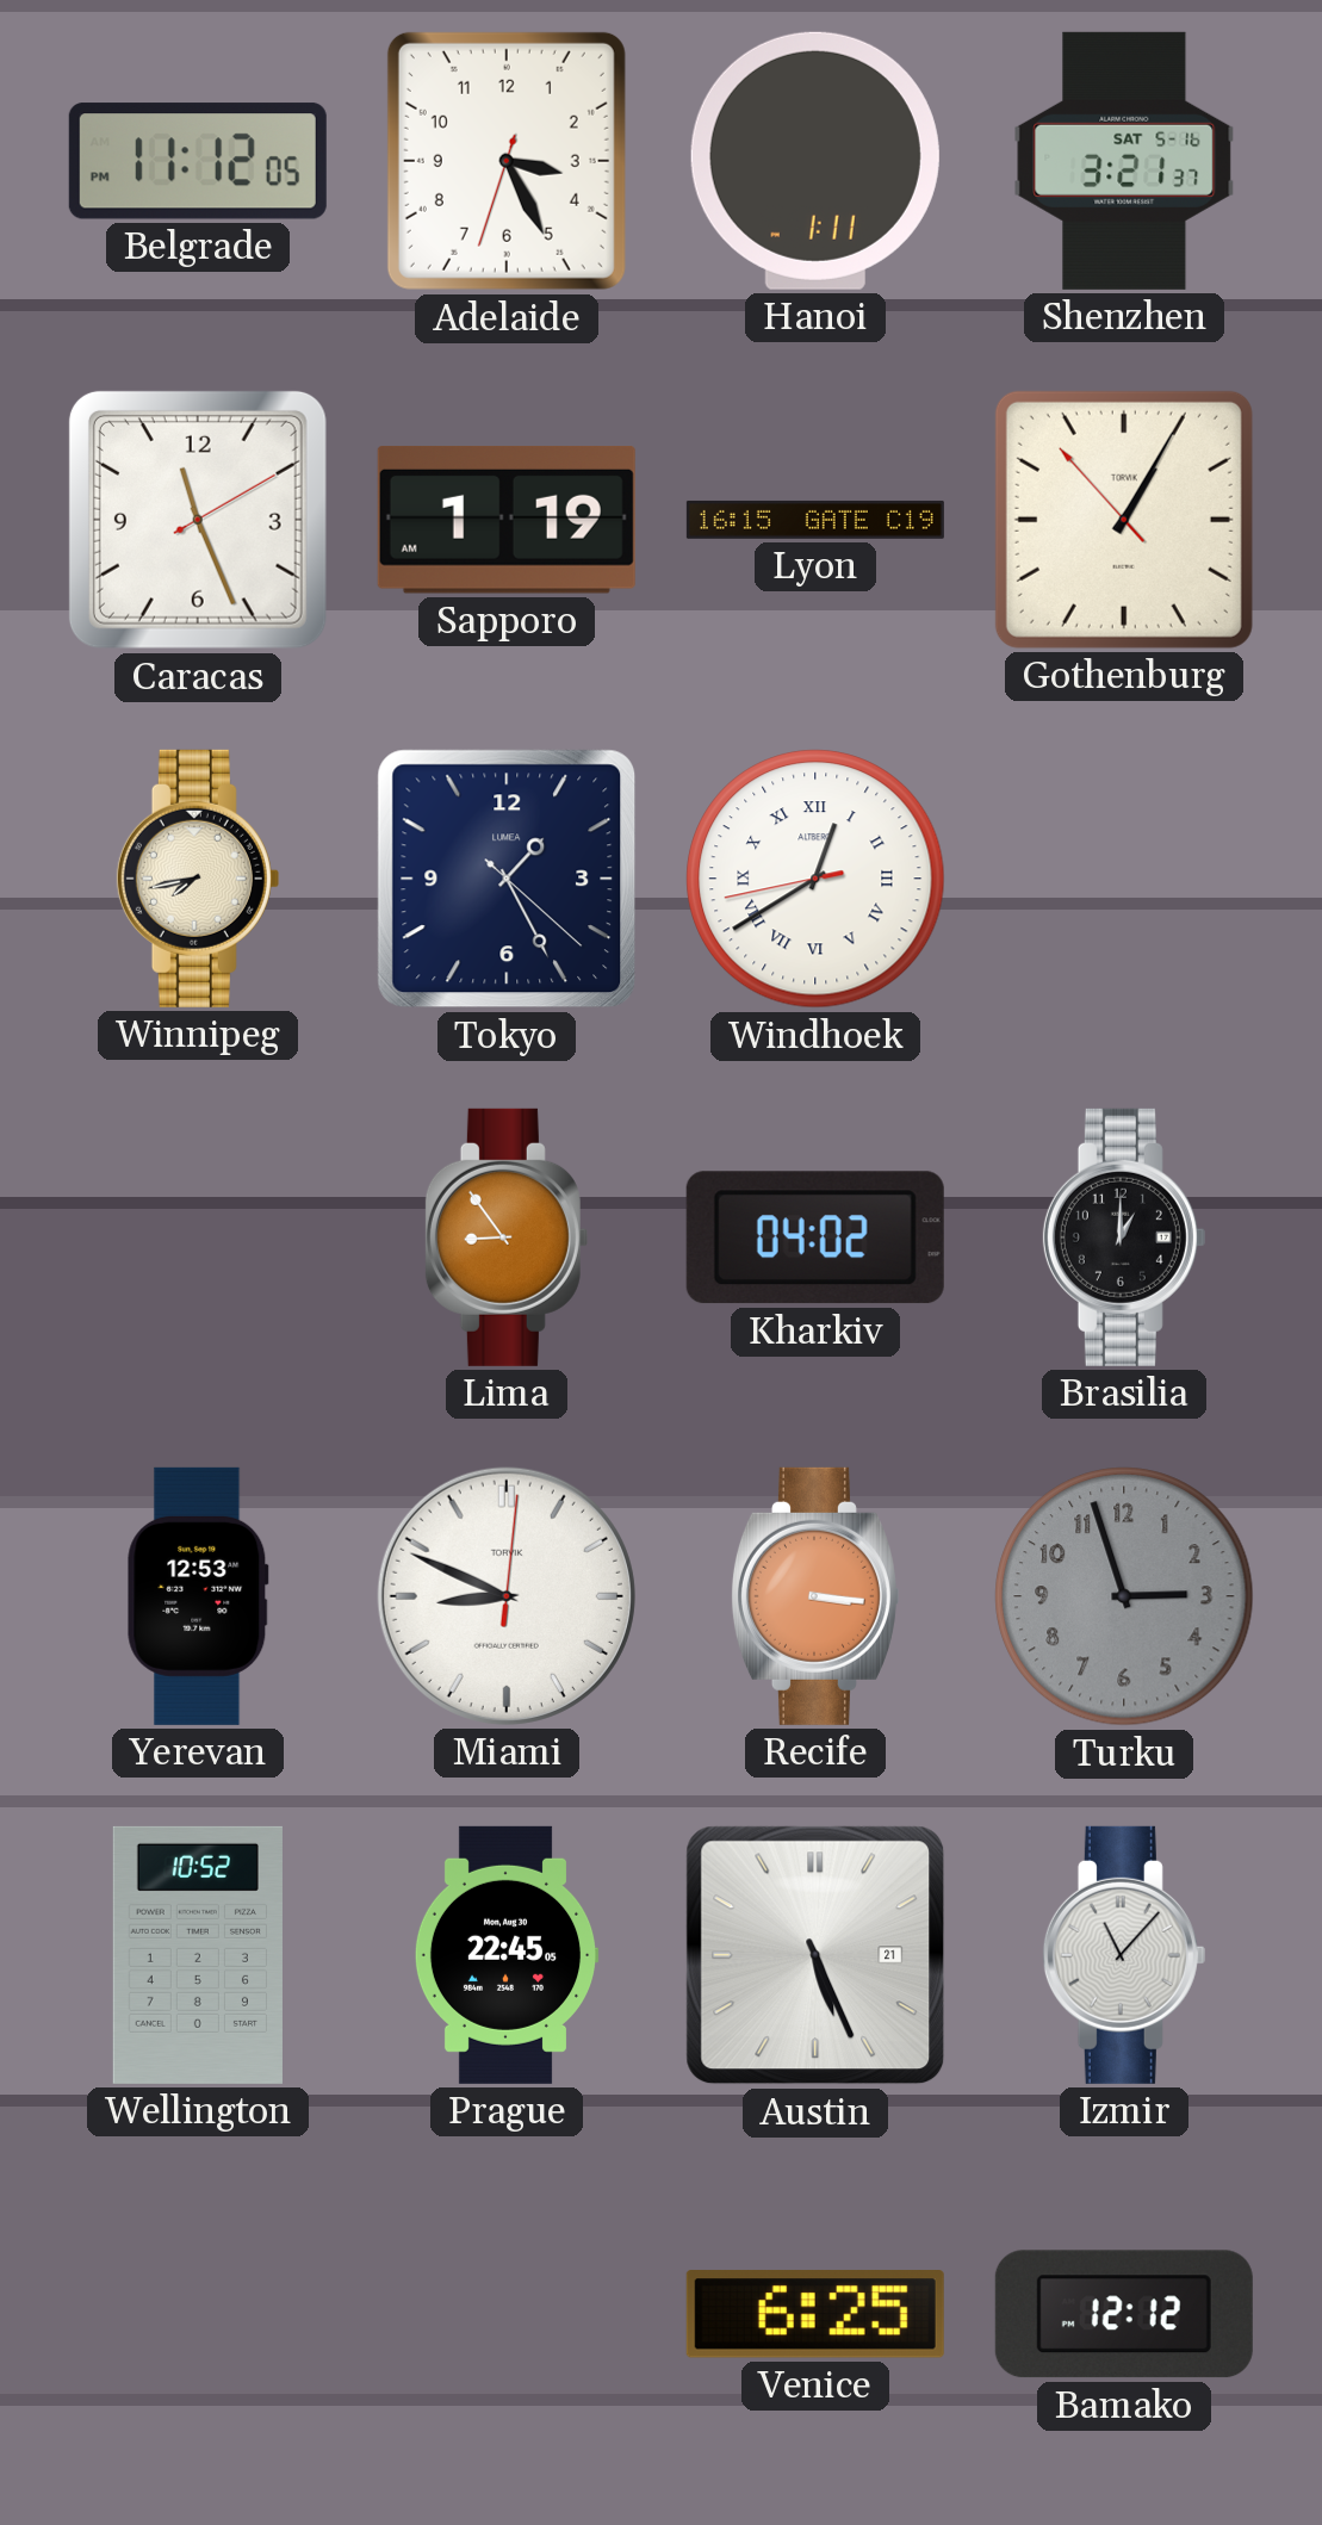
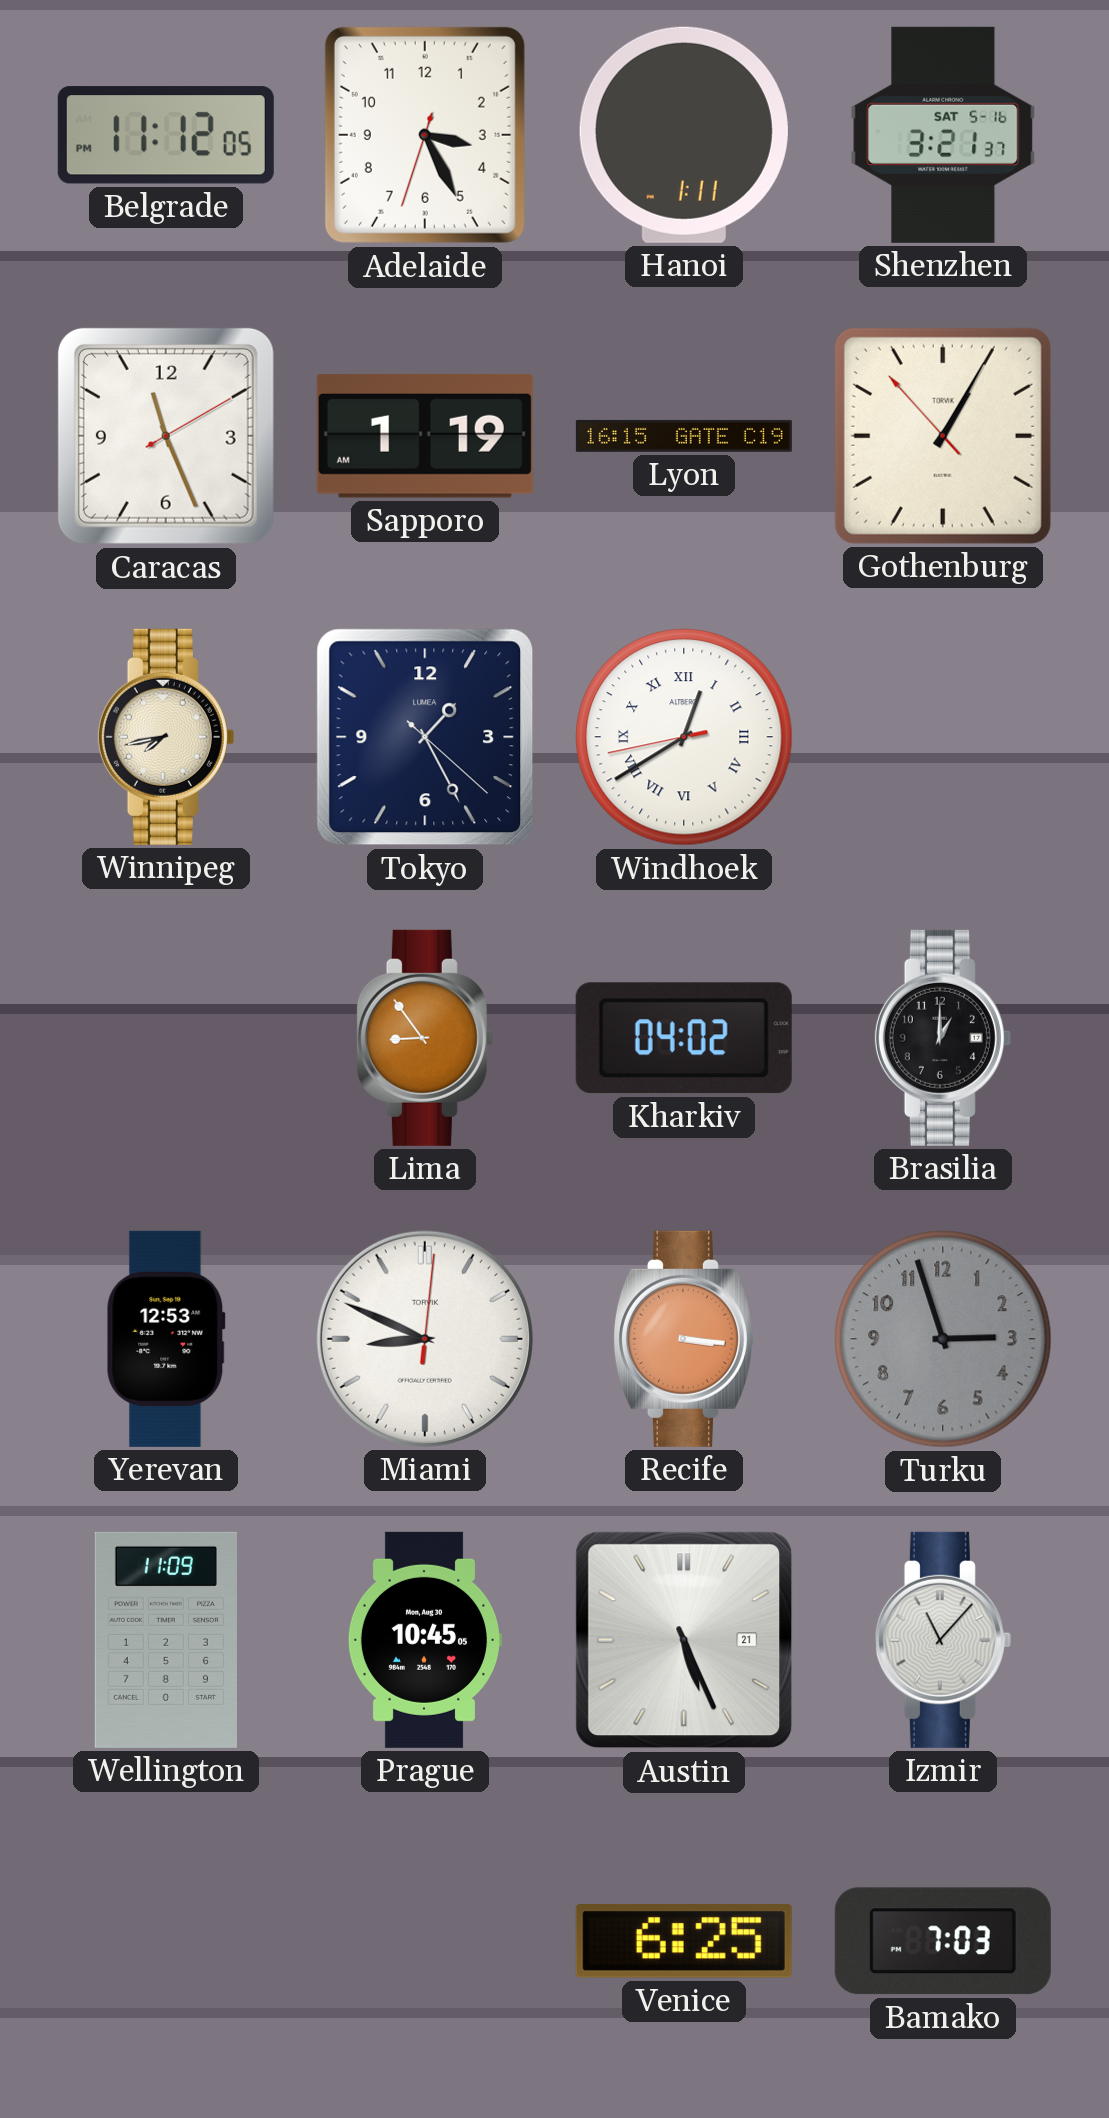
Wellington: 10:52 -> 11:09
Prague: 22:45 -> 10:45
Bamako: 12:12 -> 7:03
